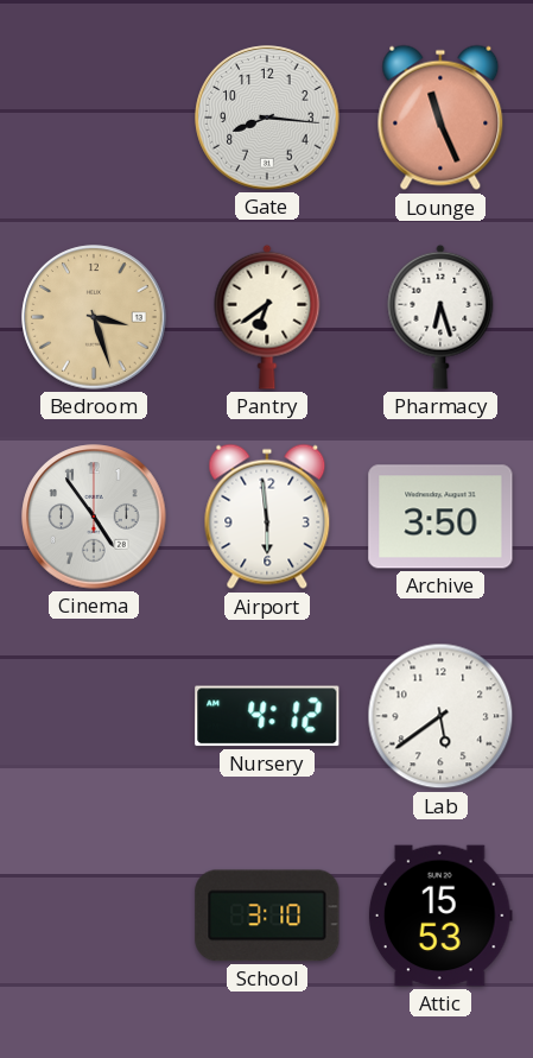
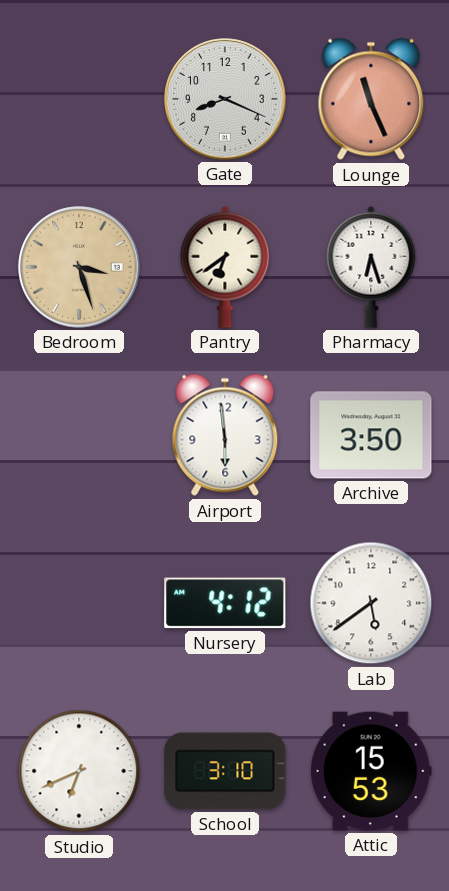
Gate: 8:16 -> 8:19
Cinema: 4:54 -> none
Studio: none -> 6:41
